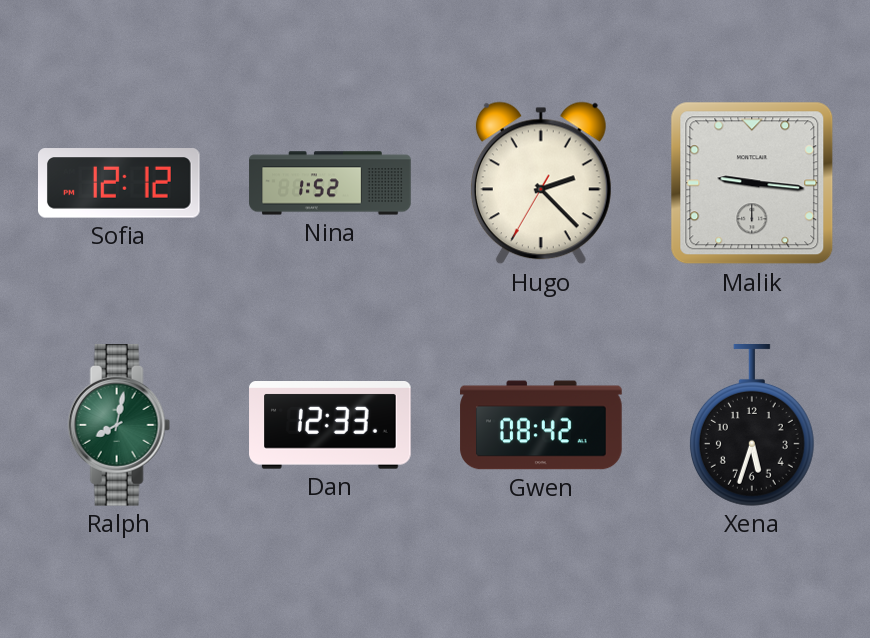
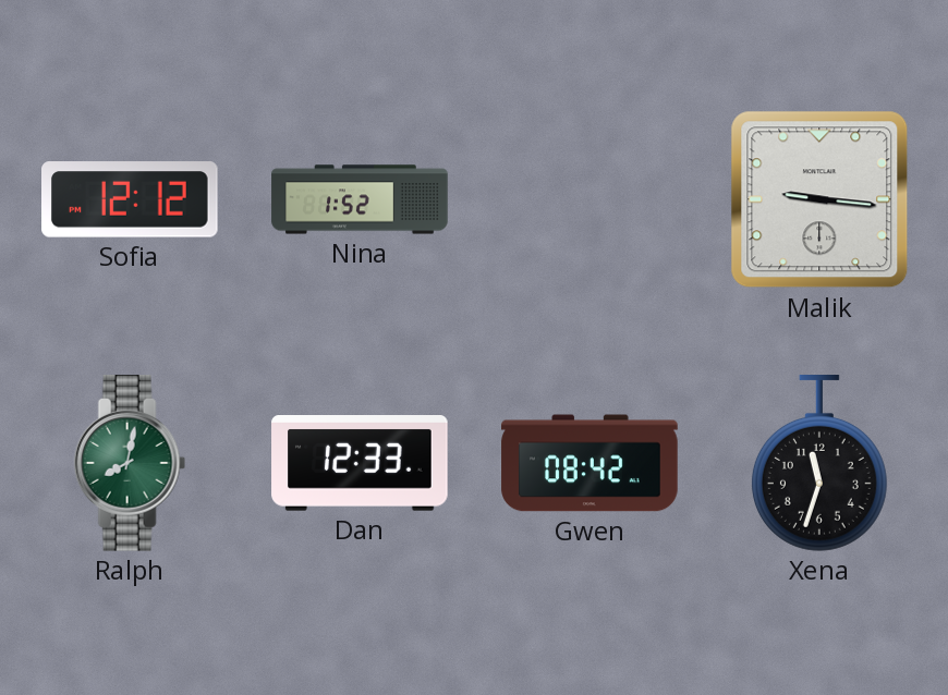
Hugo: 2:22 -> none
Xena: 5:33 -> 11:33
